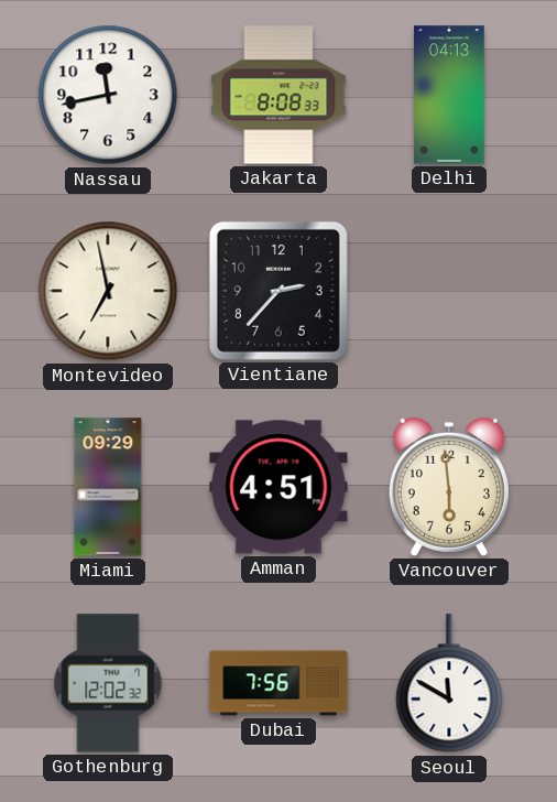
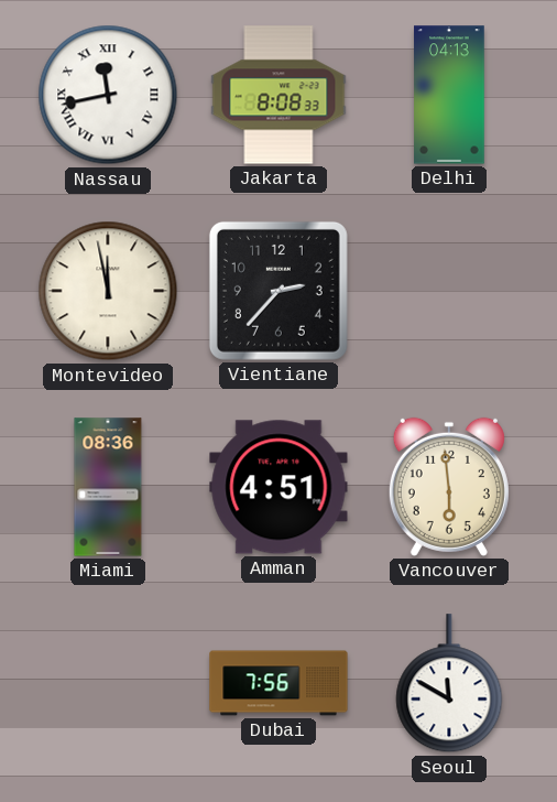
Nassau numerals: Arabic -> Roman
Montevideo: 6:58 -> 11:58
Miami: 09:29 -> 08:36
Gothenburg: 12:02 -> none
